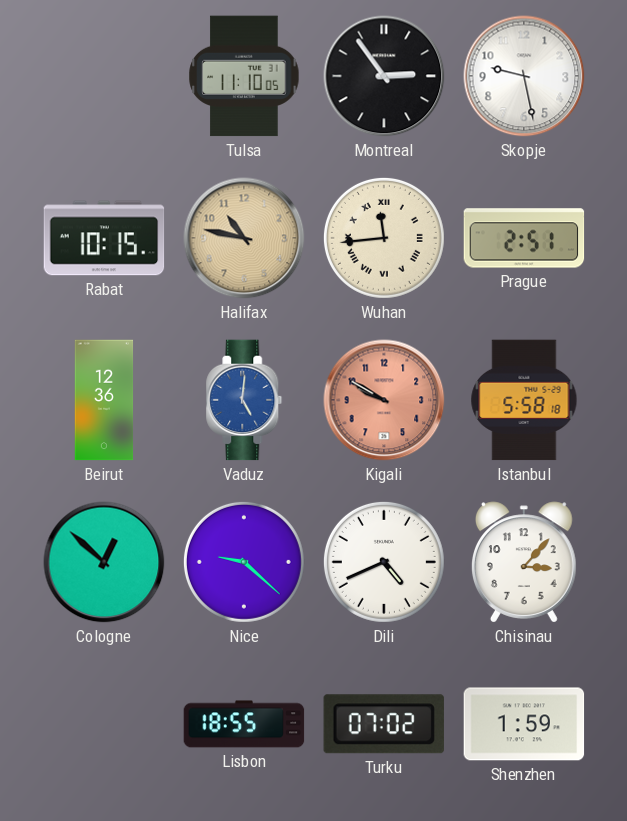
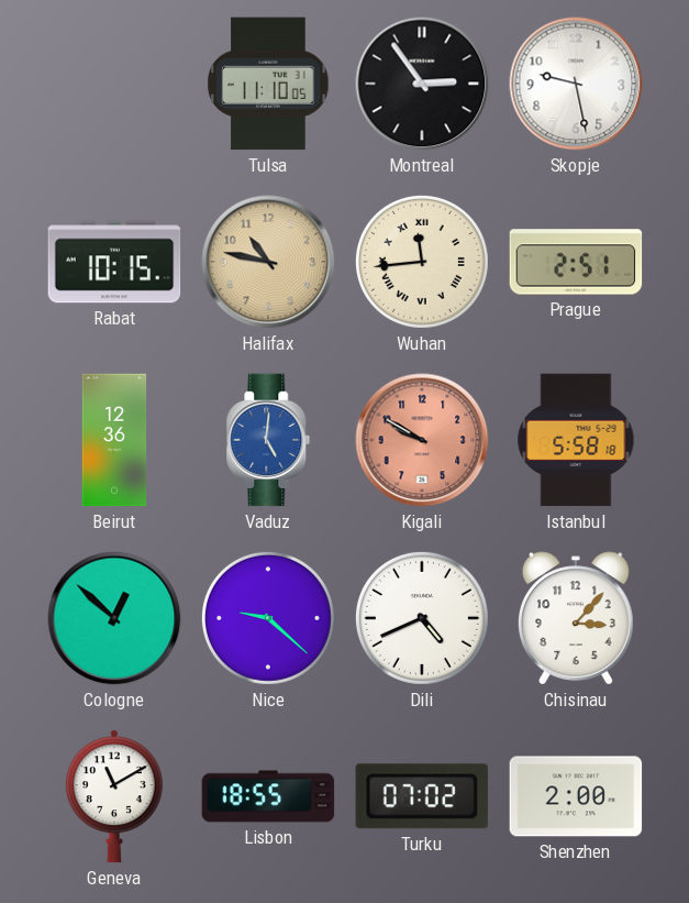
Geneva: none -> 11:10
Shenzhen: 1:59 -> 2:00
